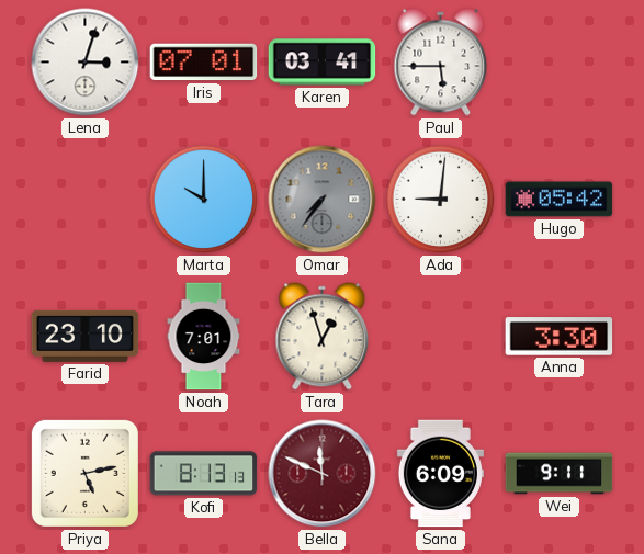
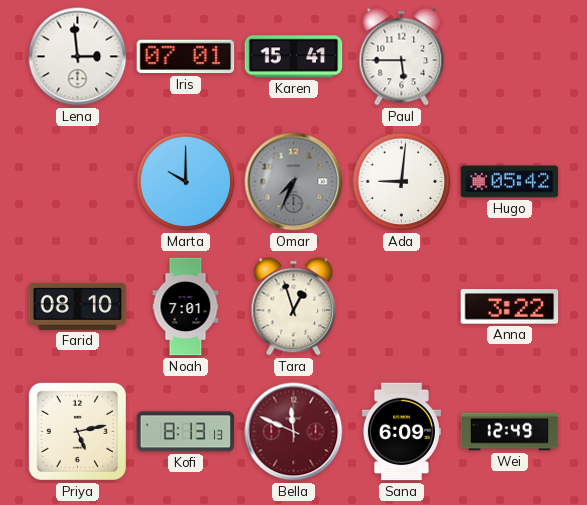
Lena: 3:03 -> 2:59
Karen: 03:41 -> 15:41
Omar: 7:36 -> 7:34
Farid: 23:10 -> 08:10
Anna: 3:30 -> 3:22
Wei: 9:11 -> 12:49
